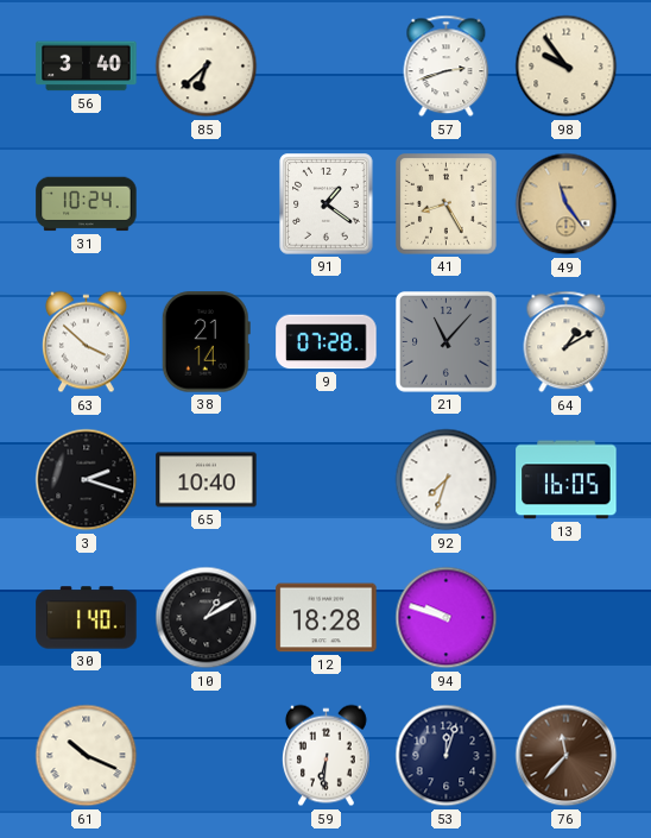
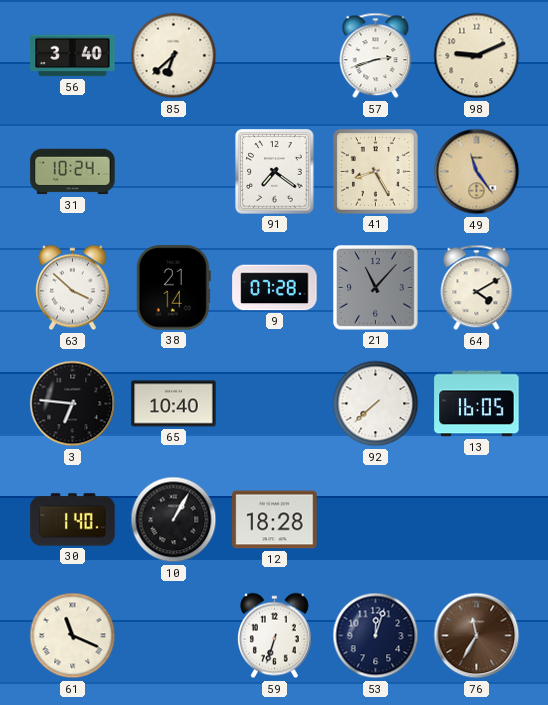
98: 9:54 -> 9:11
91: 1:21 -> 7:21
64: 1:10 -> 4:10
3: 2:18 -> 6:46
92: 7:33 -> 7:38
10: 1:10 -> 1:05
94: 9:48 -> none
61: 10:19 -> 11:19
59: 6:31 -> 6:33
76: 11:37 -> 11:35
